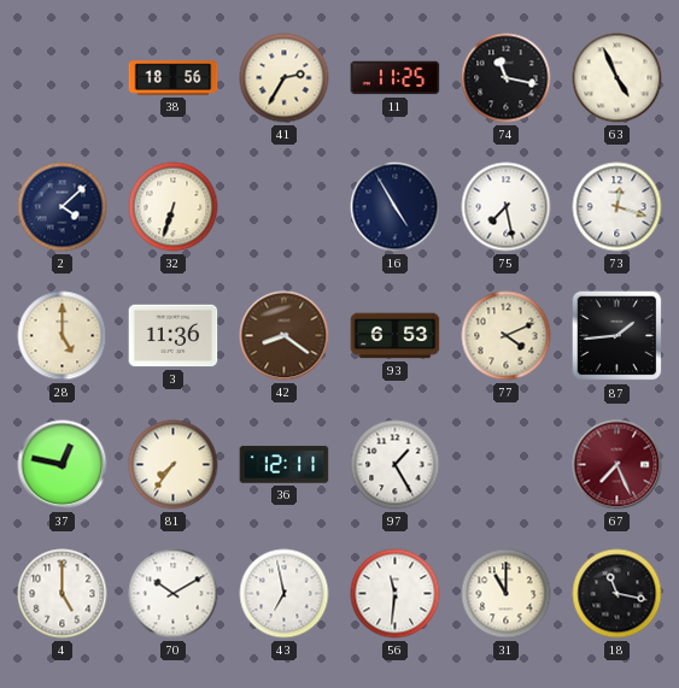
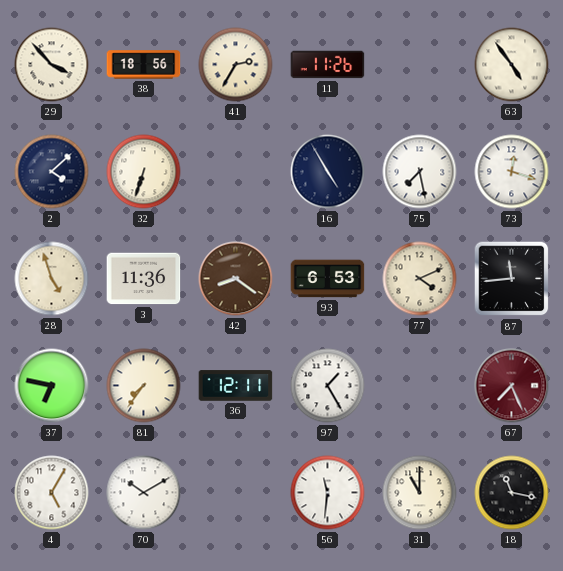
29: none -> 3:53
11: 11:25 -> 11:26
74: 11:17 -> none
63: 4:56 -> 4:54
28: 5:00 -> 4:57
87: 1:44 -> 11:44
37: 12:47 -> 6:47
4: 5:00 -> 5:05
43: 6:58 -> none
